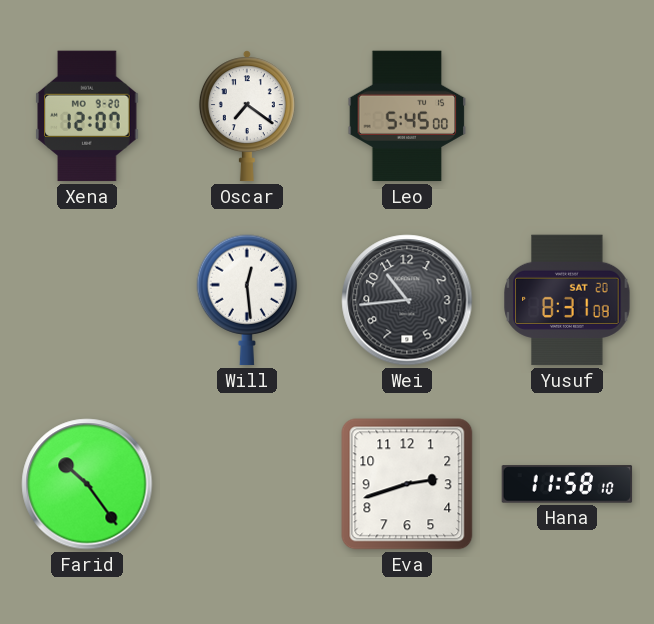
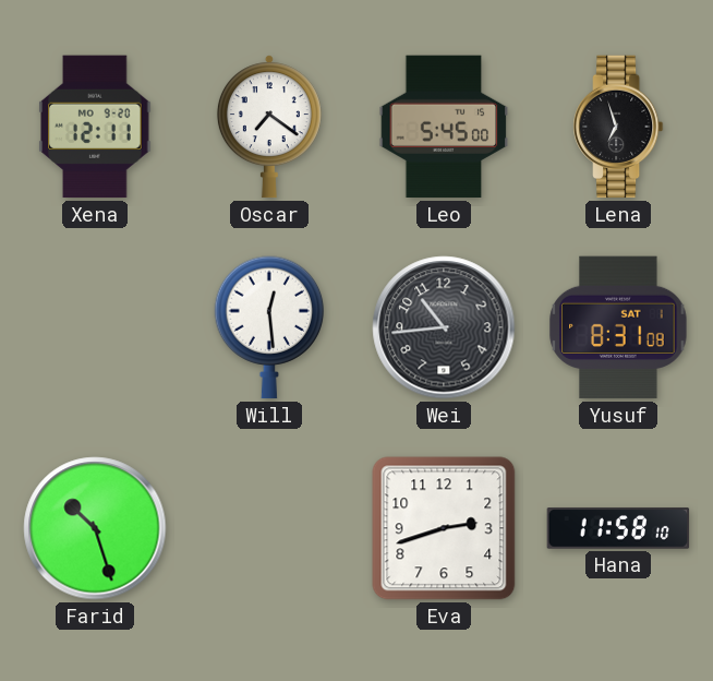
Xena: 12:07 -> 12:11
Lena: none -> 6:57
Yusuf date: SAT 20 -> SAT 1
Farid: 10:24 -> 10:27
